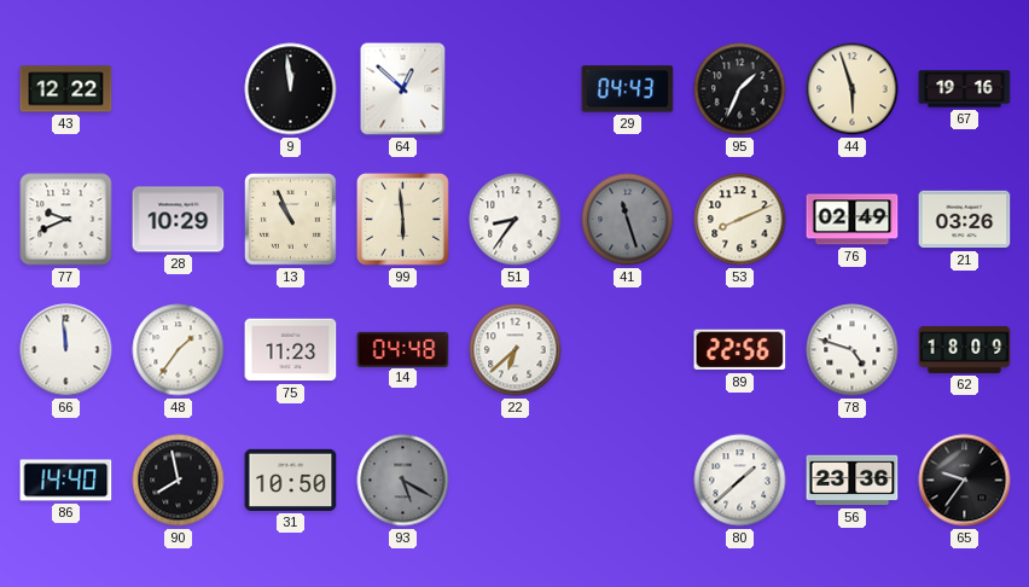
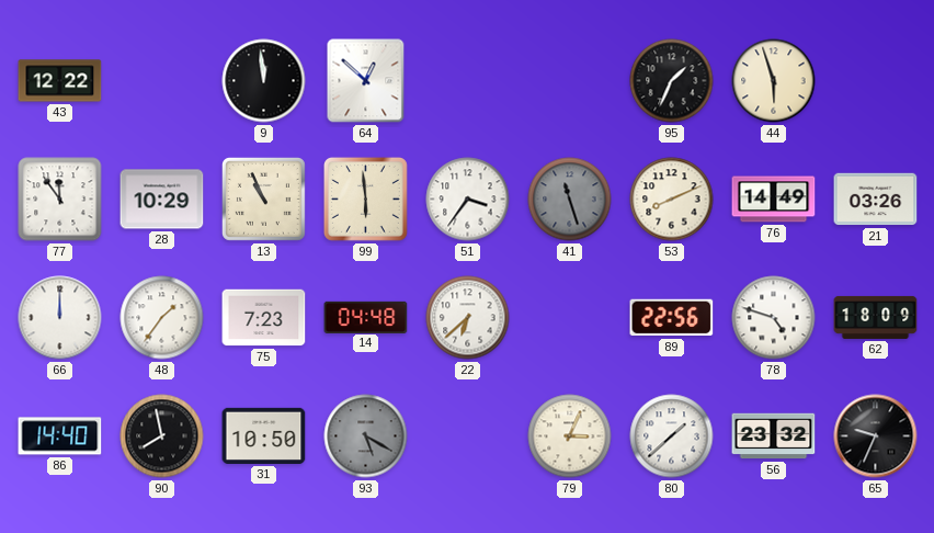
29: 04:43 -> none
67: 19:16 -> none
77: 9:41 -> 11:54
51: 8:36 -> 3:36
76: 02:49 -> 14:49
66: 11:59 -> 12:00
75: 11:23 -> 7:23
79: none -> 3:04
56: 23:36 -> 23:32
65: 9:36 -> 9:34
